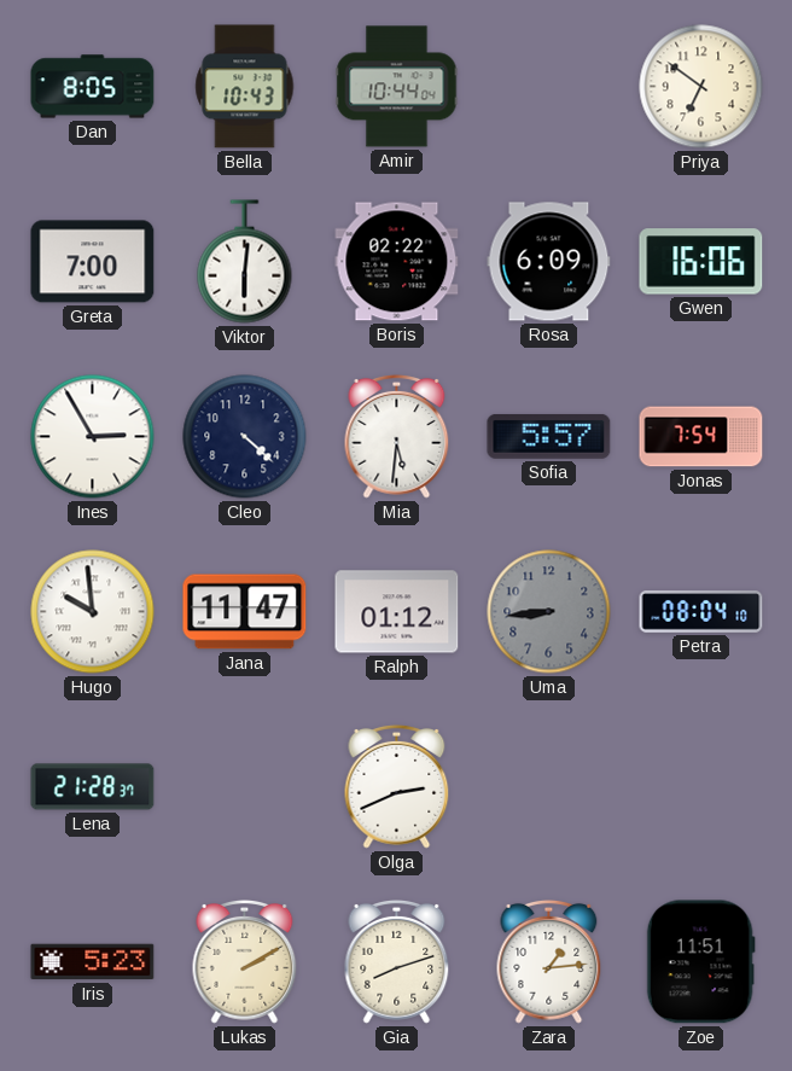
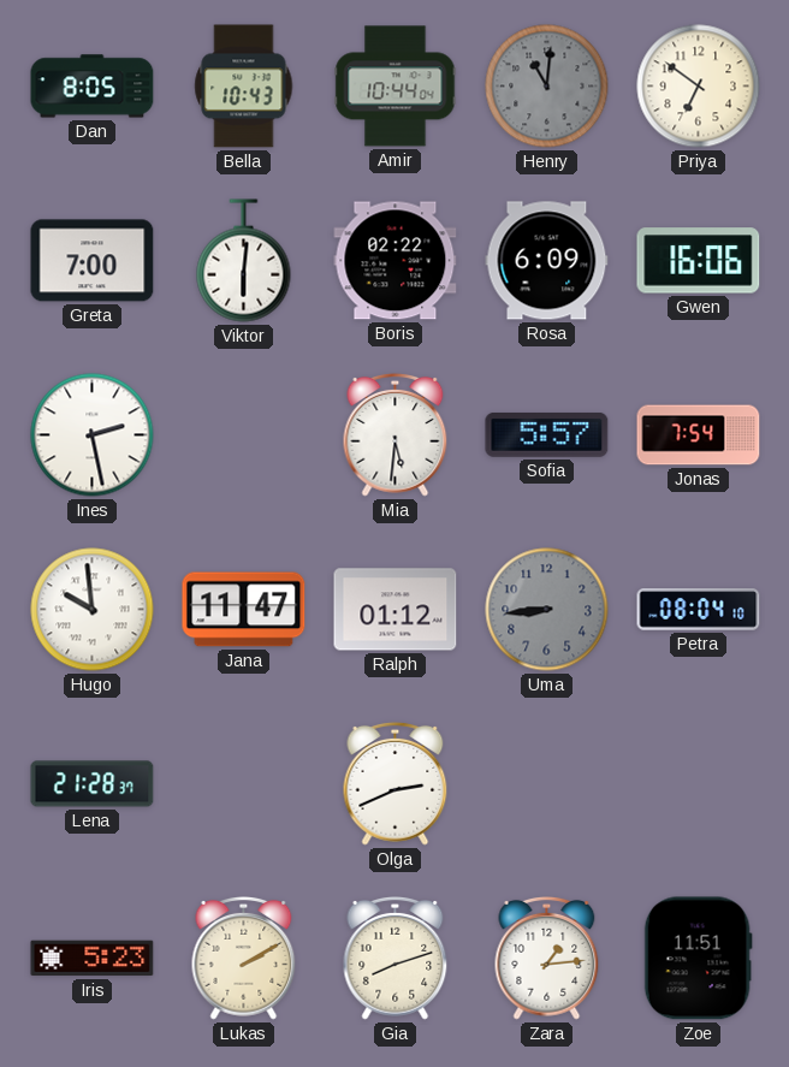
Henry: none -> 11:01
Ines: 2:55 -> 2:28
Cleo: 4:22 -> none
